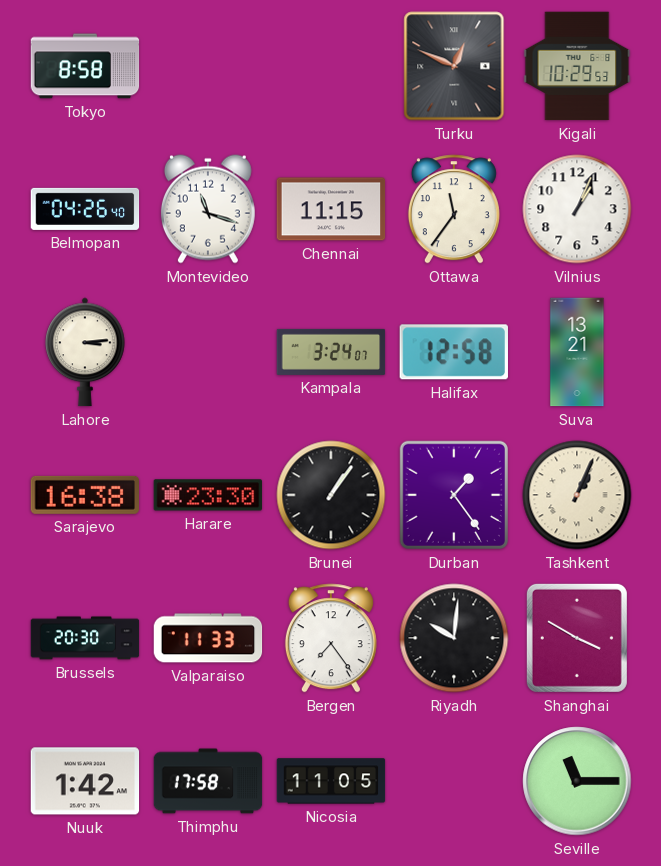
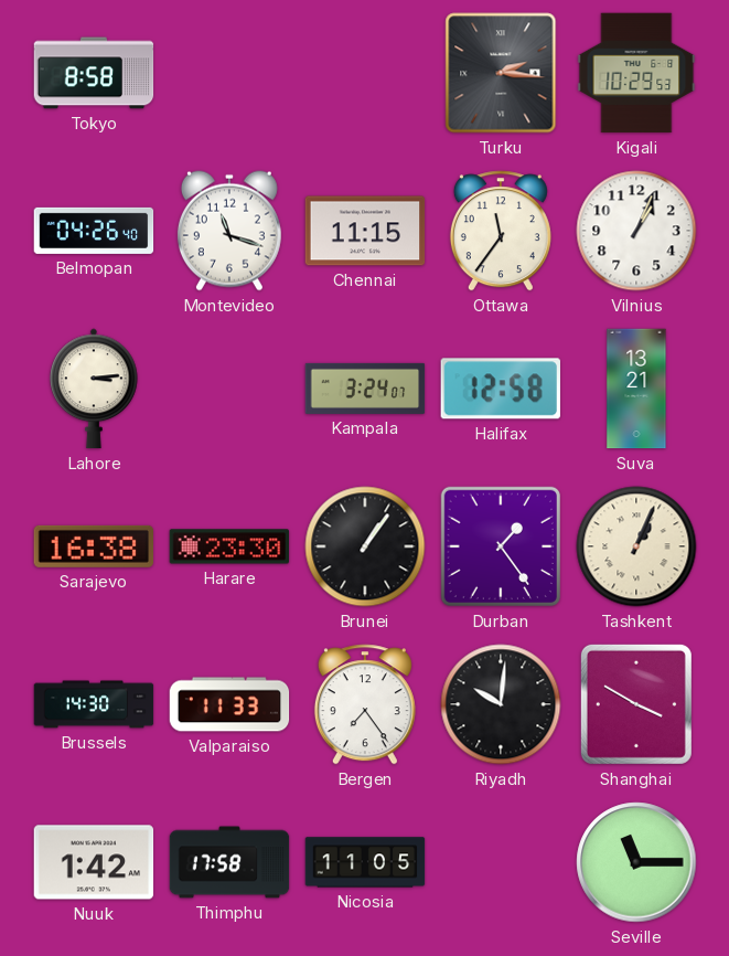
Turku: 12:49 -> 2:16
Brussels: 20:30 -> 14:30
